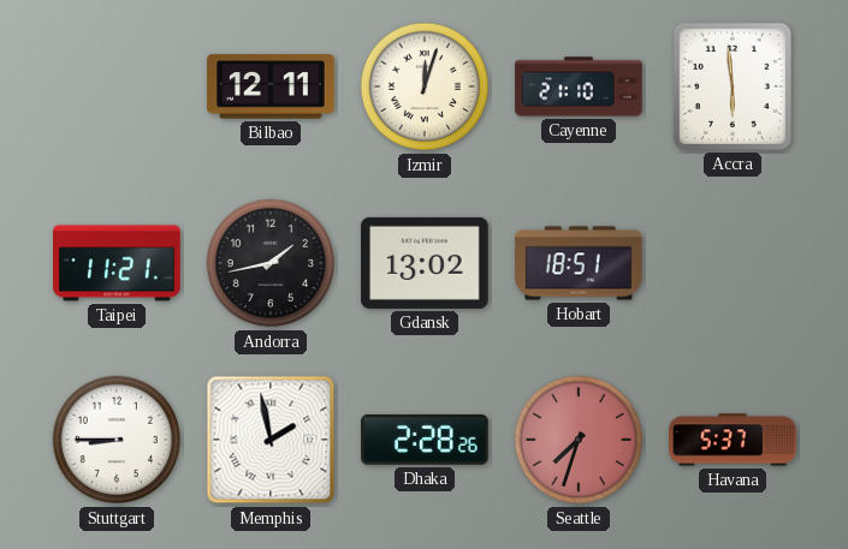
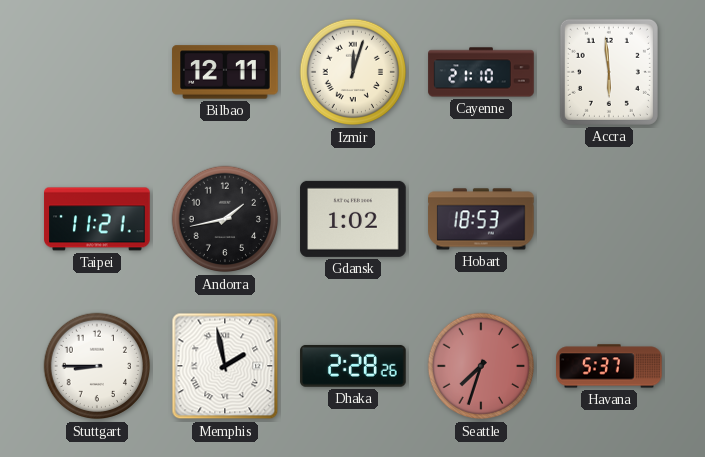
Gdansk: 13:02 -> 1:02
Hobart: 18:51 -> 18:53
